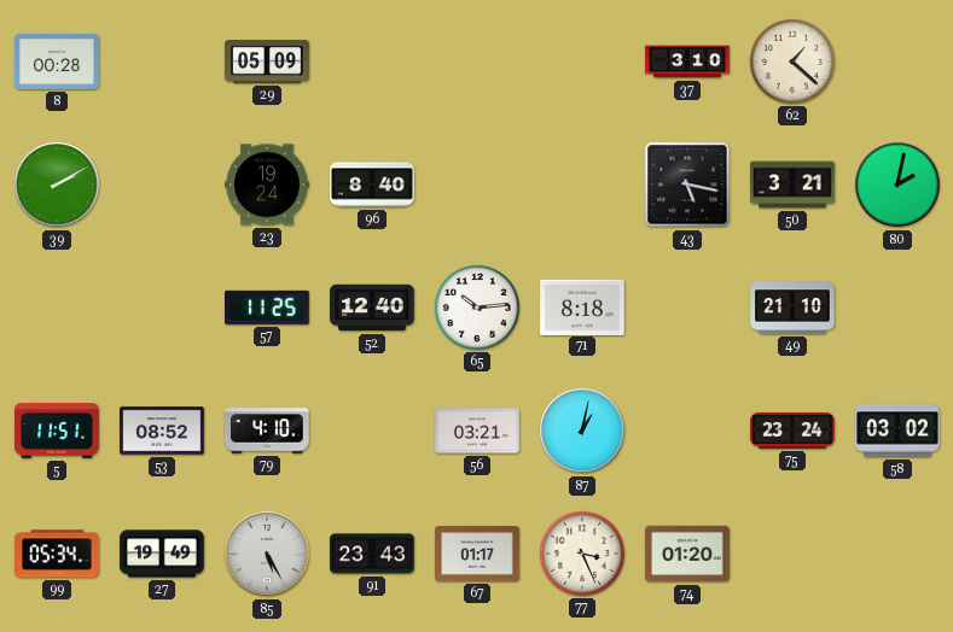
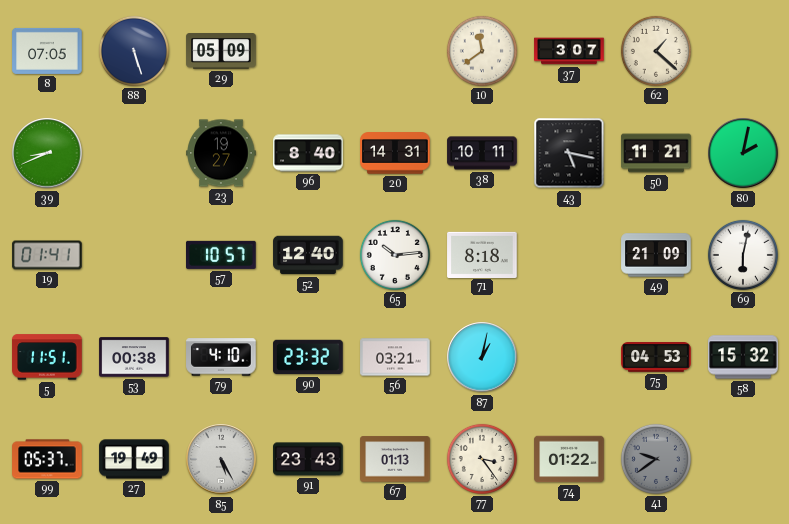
8: 00:28 -> 07:05
88: none -> 5:27
10: none -> 11:39
37: 3:10 -> 3:07
39: 2:10 -> 8:41
23: 19:24 -> 19:27
20: none -> 14:31
38: none -> 10:11
50: 3:21 -> 11:21
19: none -> 01:41
57: 11:25 -> 10:57
49: 21:10 -> 21:09
69: none -> 6:02
53: 08:52 -> 00:38
90: none -> 23:32
75: 23:24 -> 04:53
58: 03:02 -> 15:32
99: 05:34 -> 05:37
67: 01:17 -> 01:13
77: 3:26 -> 3:24
74: 01:20 -> 01:22
41: none -> 9:39
